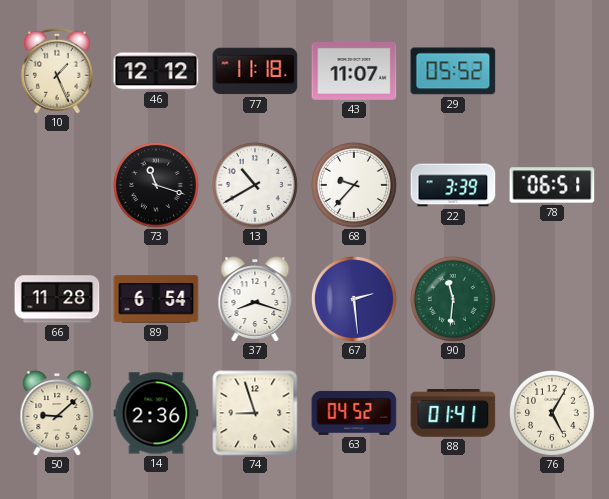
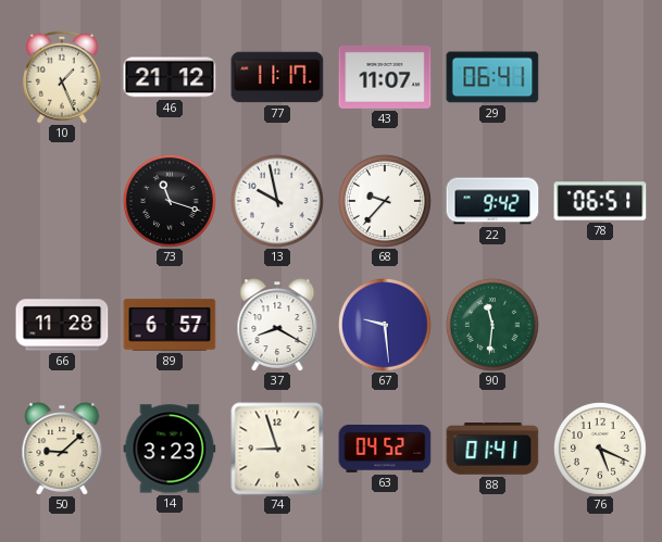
46: 12:12 -> 21:12
77: 11:18 -> 11:17
29: 05:52 -> 06:41
13: 10:40 -> 9:58
22: 3:39 -> 9:42
89: 6:54 -> 6:57
37: 8:18 -> 8:20
67: 2:29 -> 9:29
14: 2:36 -> 3:23
76: 5:05 -> 5:19
